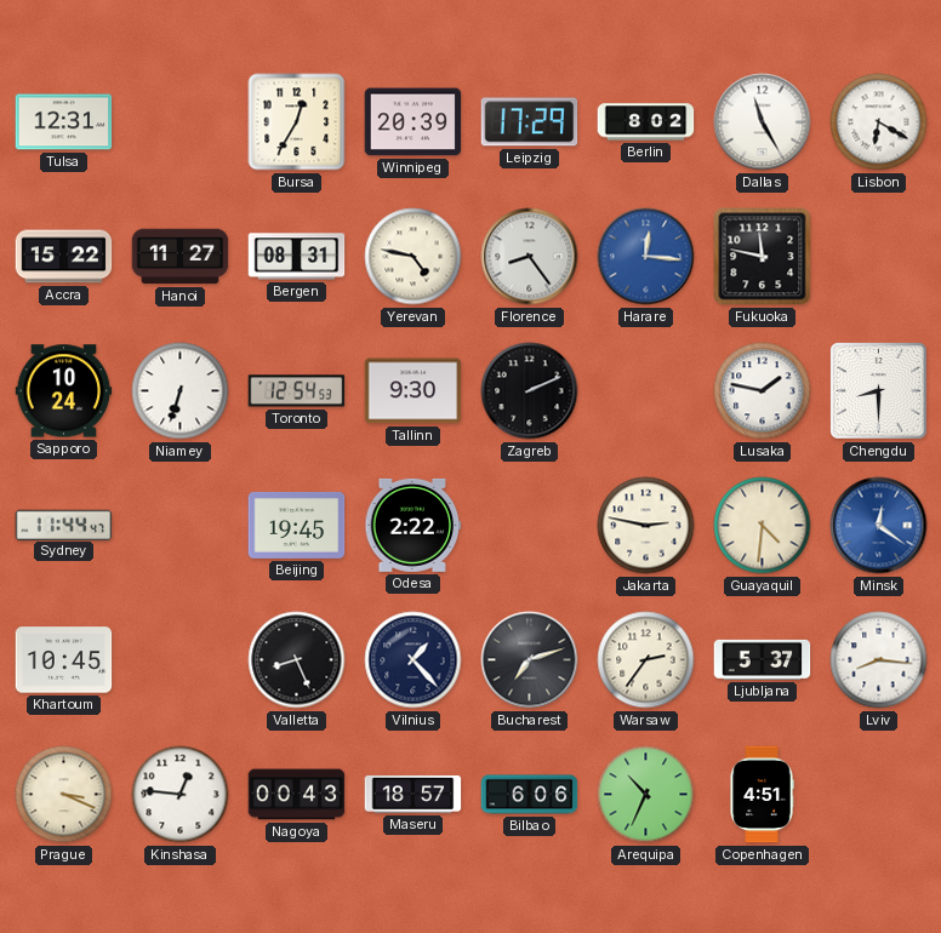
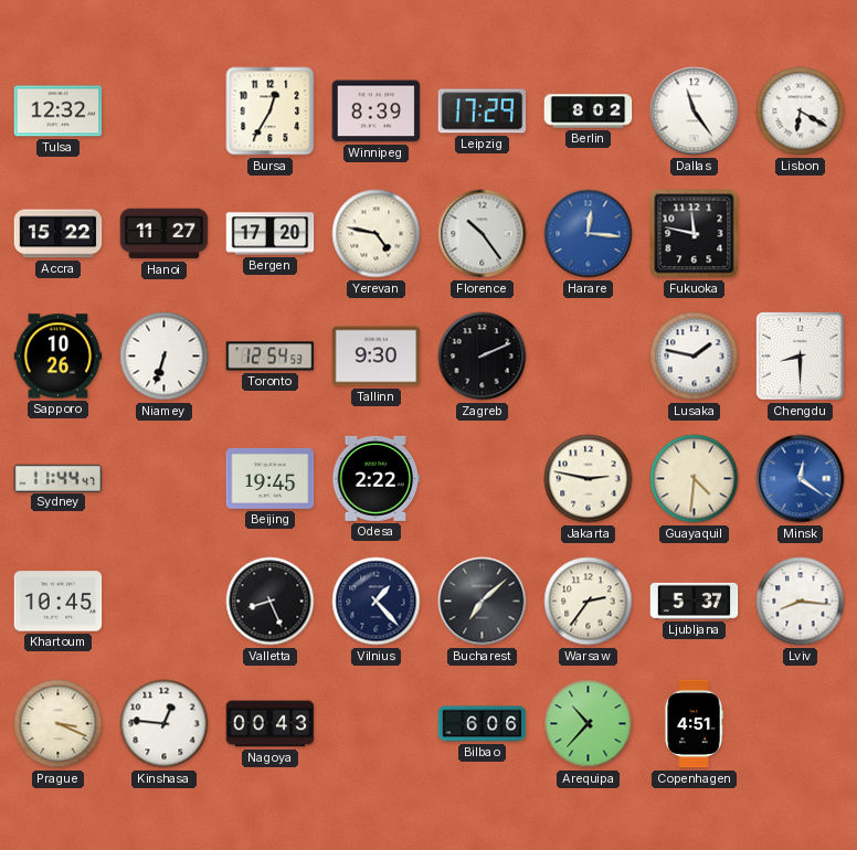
Tulsa: 12:31 -> 12:32
Winnipeg: 20:39 -> 8:39
Dallas: 11:25 -> 11:24
Bergen: 08:31 -> 17:20
Florence: 8:24 -> 10:24
Sapporo: 10:24 -> 10:26
Bucharest: 7:12 -> 7:08
Maseru: 18:57 -> none
Arequipa: 10:34 -> 10:37
